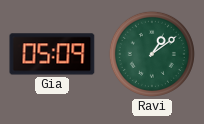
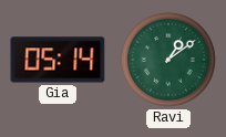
Gia: 05:09 -> 05:14
